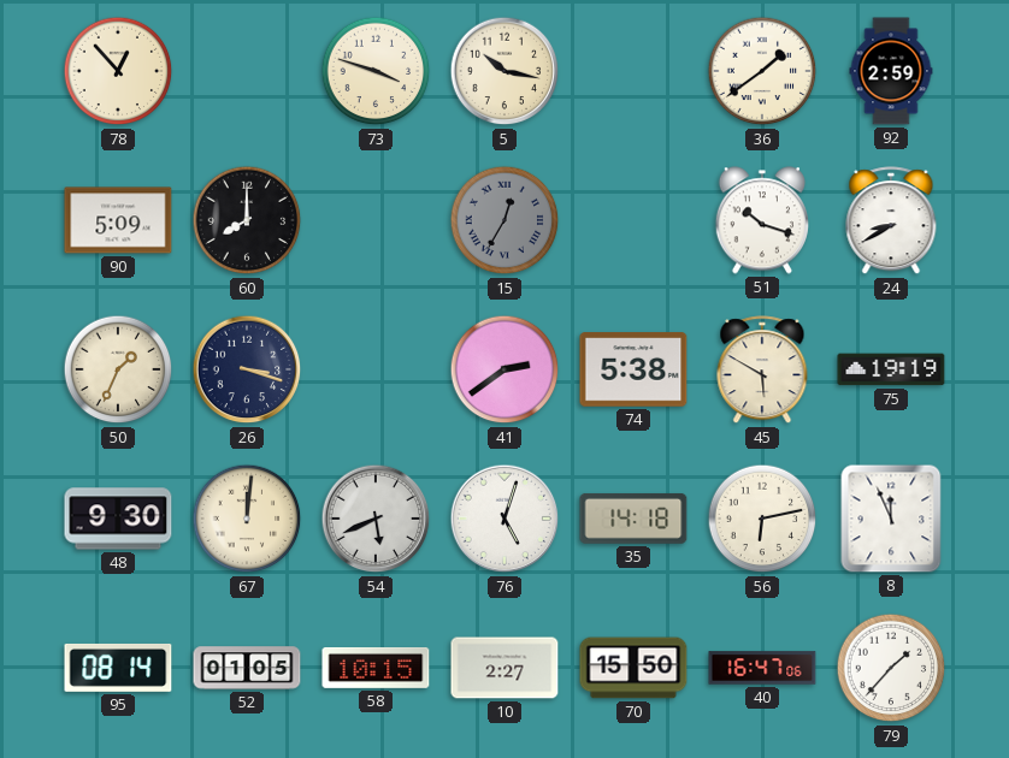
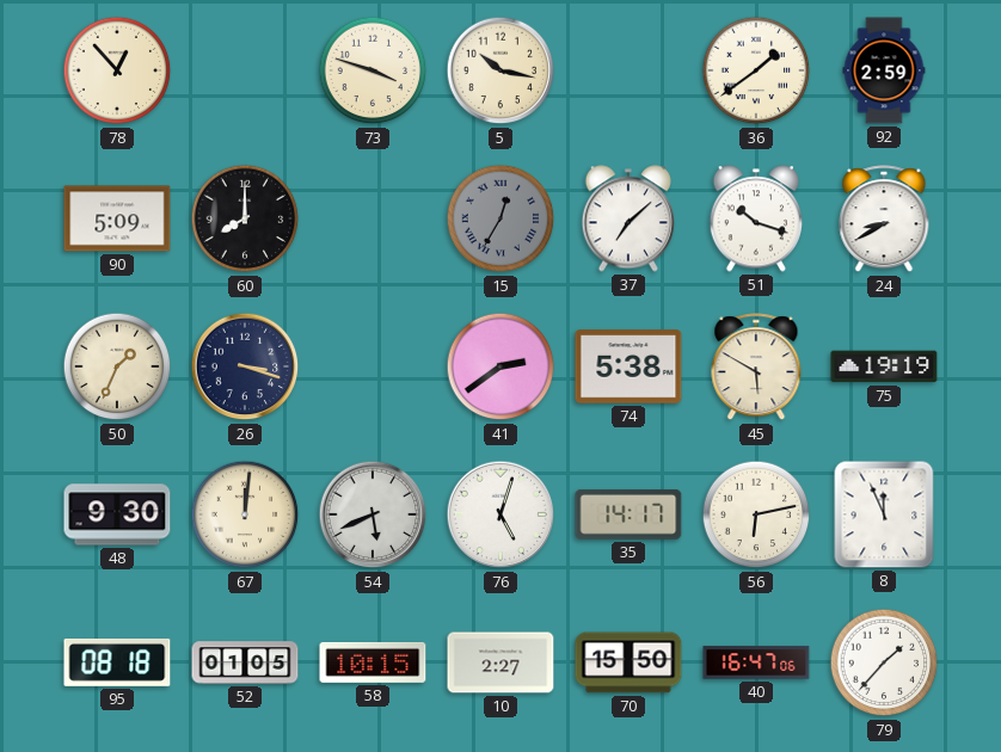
37: none -> 7:08
35: 14:18 -> 14:17
95: 08:14 -> 08:18
